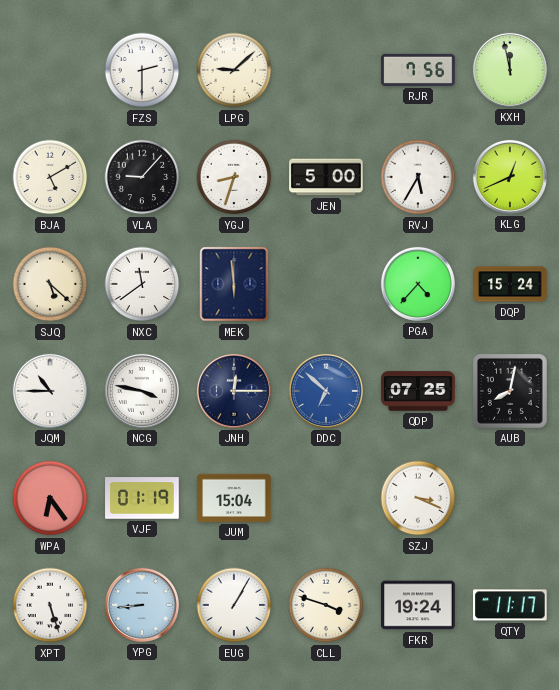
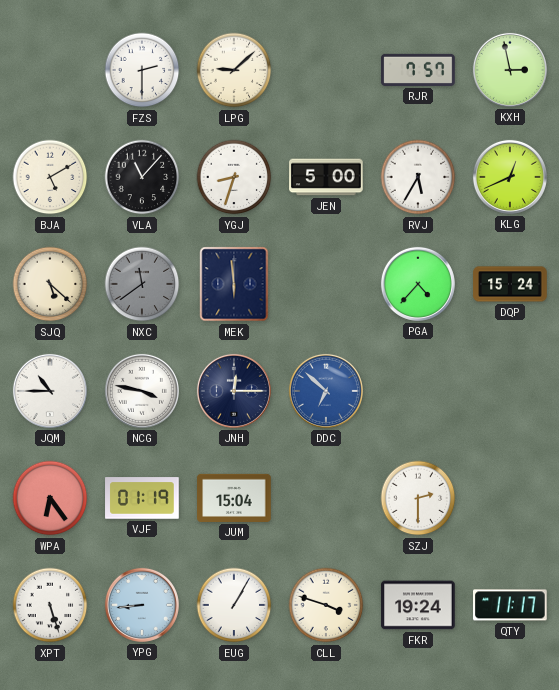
RJR: 7:56 -> 7:57
KXH: 11:58 -> 2:58
VLA: 9:07 -> 11:07
NXC dial: white -> grey
QDP: 07:25 -> none
AUB: 8:02 -> none
SZJ: 3:19 -> 2:30
